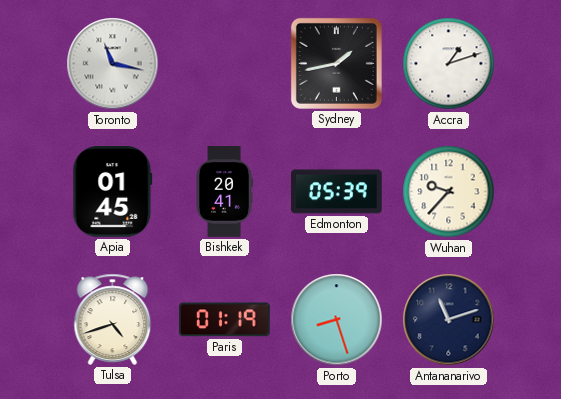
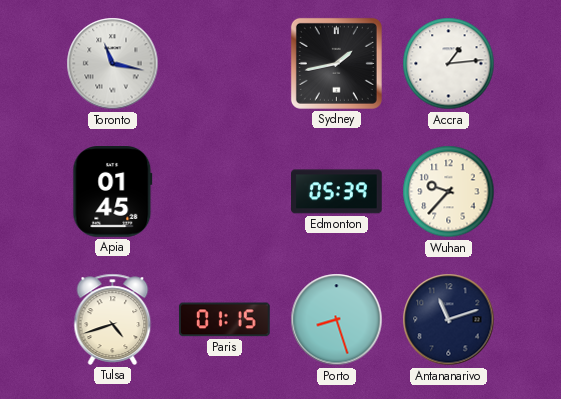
Accra: 1:12 -> 1:14
Bishkek: 20:41 -> none
Paris: 01:19 -> 01:15
